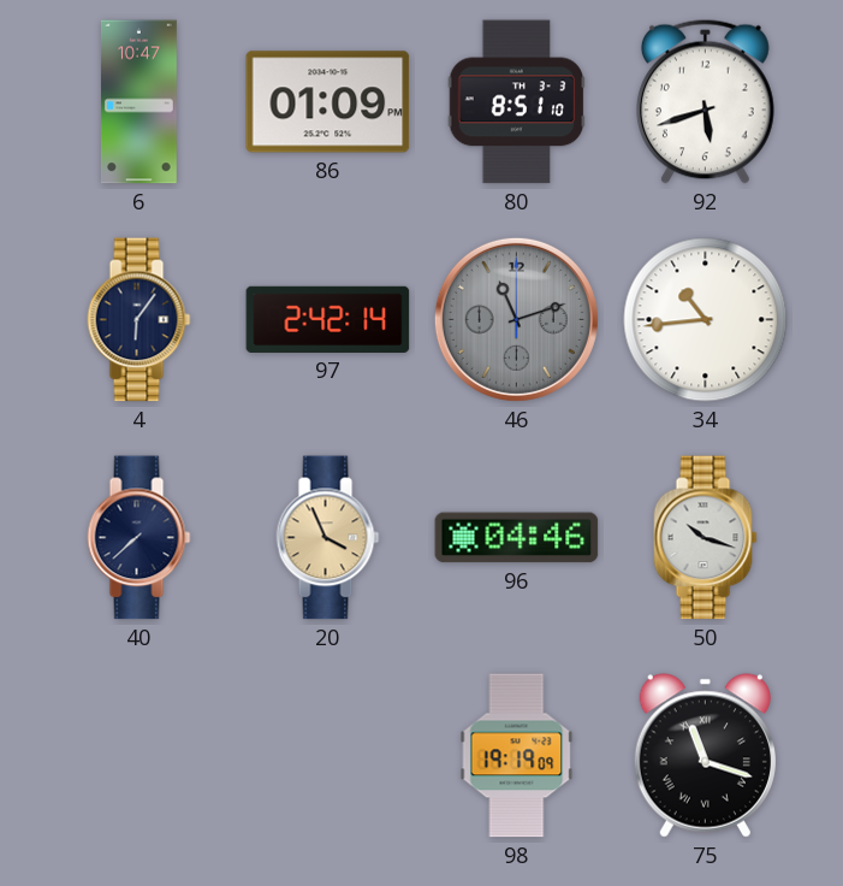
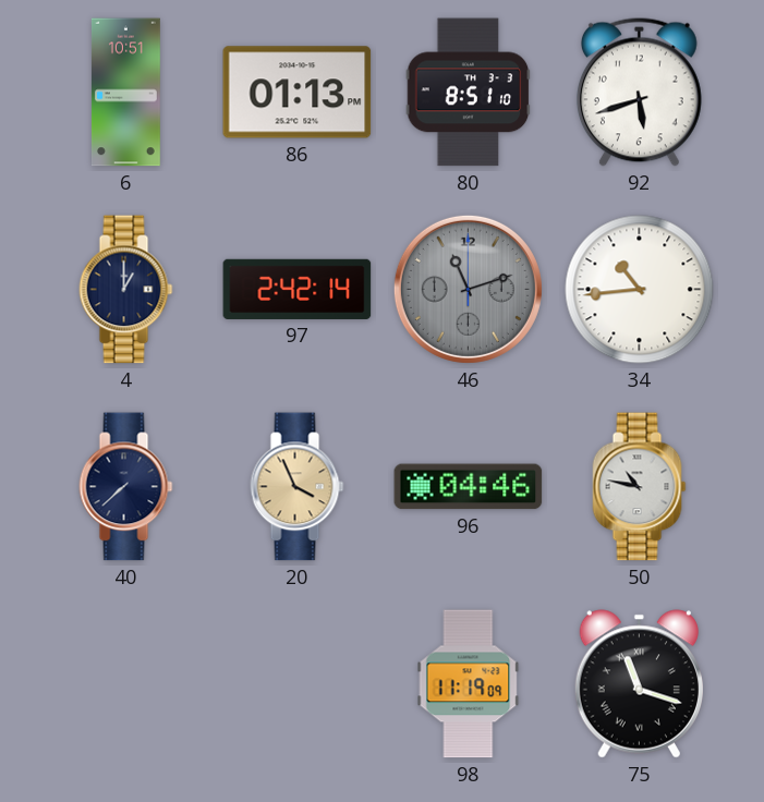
6: 10:47 -> 10:51
86: 01:09 -> 01:13
4: 6:06 -> 1:00
50: 10:18 -> 10:47
98: 19:19 -> 11:19
